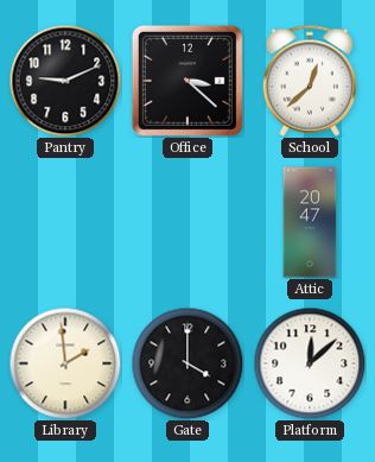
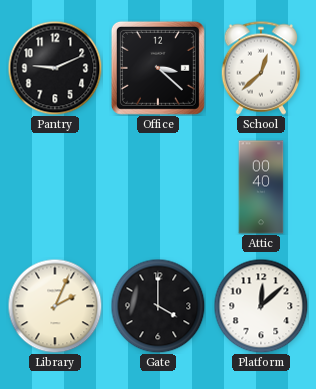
Attic: 20:47 -> 00:40
Library: 1:59 -> 2:04
